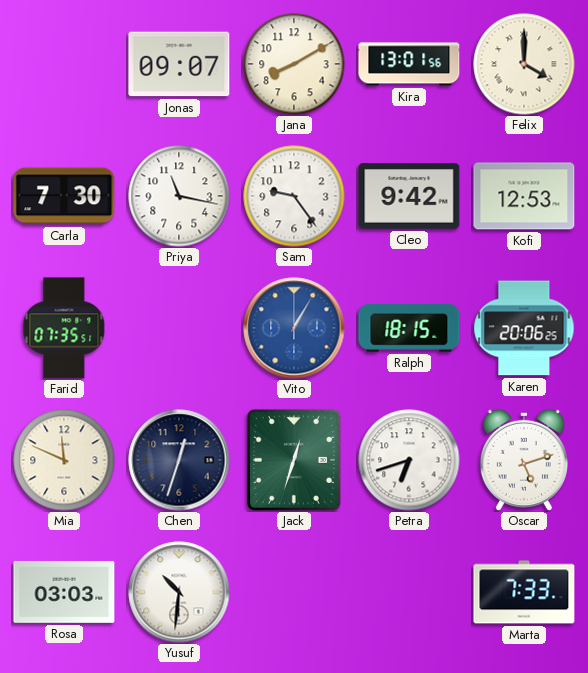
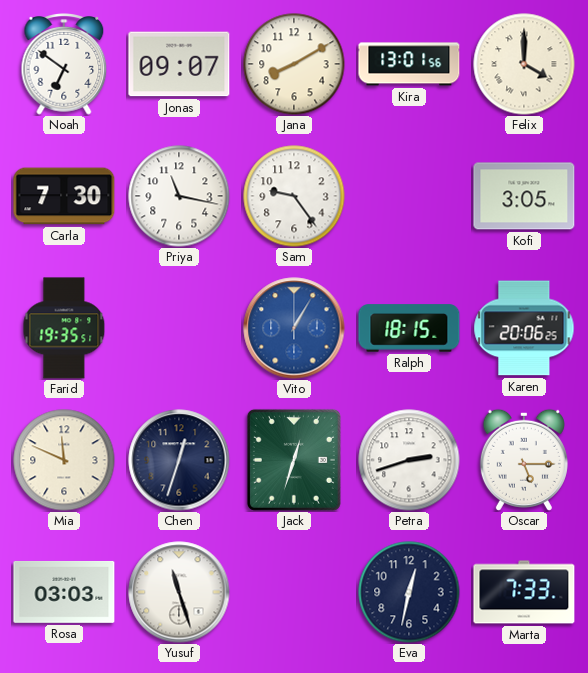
Noah: none -> 6:51
Cleo: 9:42 -> none
Kofi: 12:53 -> 3:05
Farid: 07:35 -> 19:35
Petra: 6:42 -> 2:42
Oscar: 5:12 -> 5:15
Yusuf: 10:31 -> 11:27
Eva: none -> 12:32
